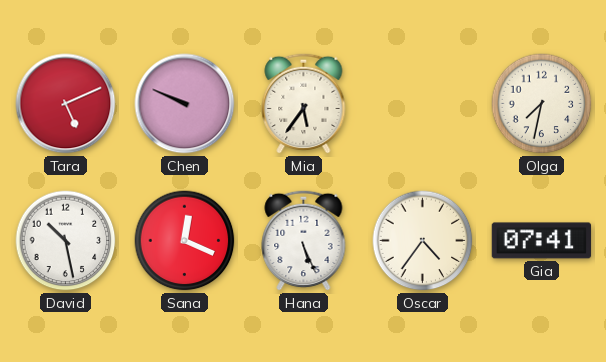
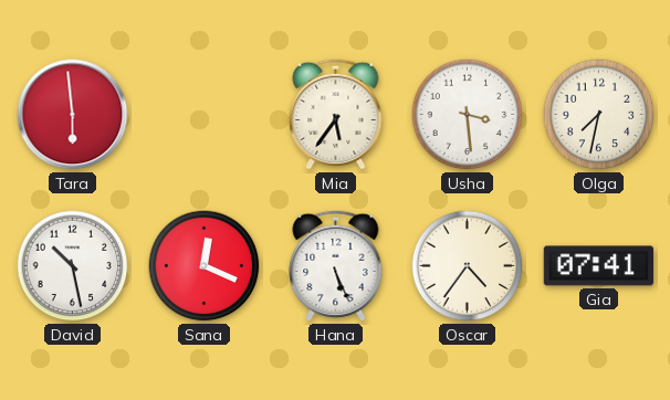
Tara: 5:11 -> 5:59
Chen: 9:49 -> none
Usha: none -> 3:29
